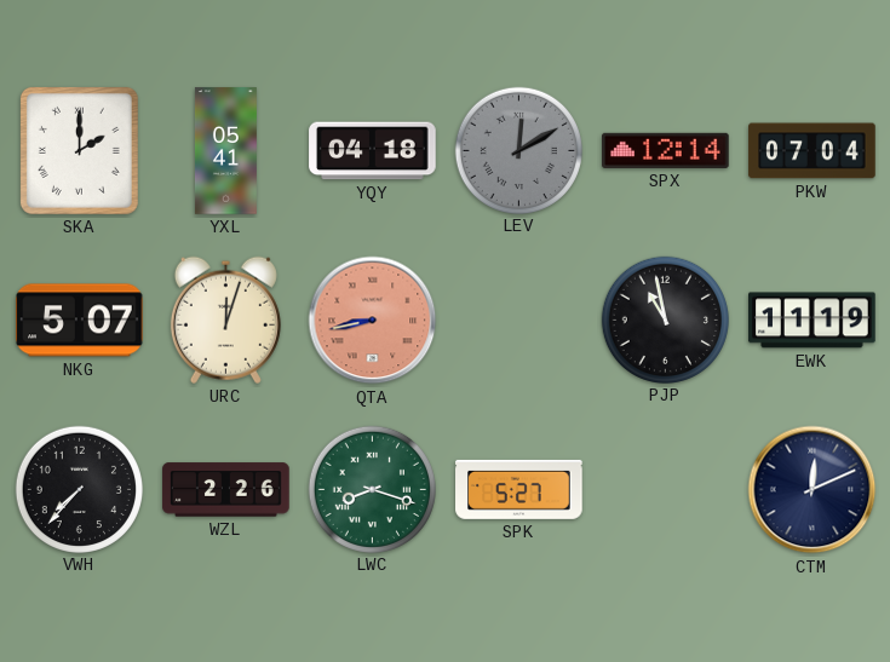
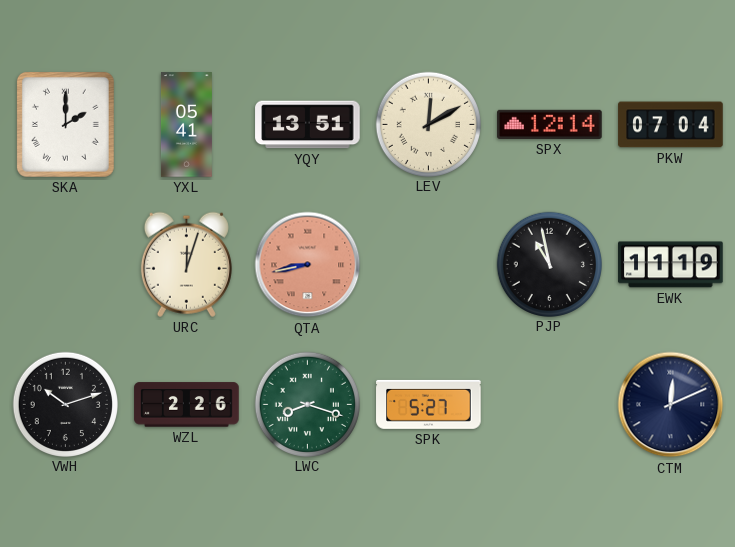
YQY: 04:18 -> 13:51
LEV dial: grey -> cream
NKG: 5:07 -> none
VWH: 7:37 -> 10:12
